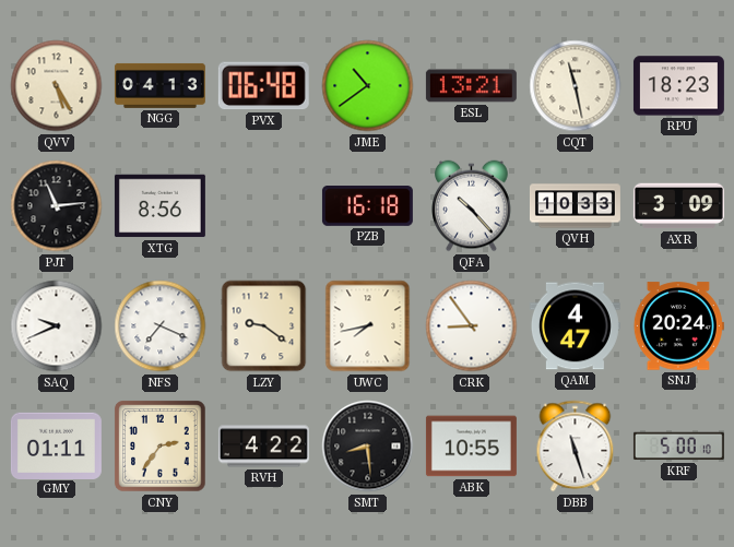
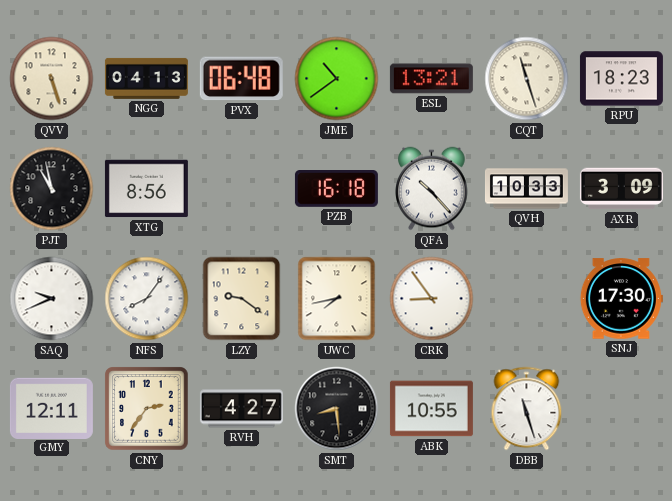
QVV: 5:25 -> 5:27
CQT: 11:28 -> 11:27
PJT: 11:14 -> 10:58
NFS: 7:19 -> 8:06
QAM: 4:47 -> none
SNJ: 20:24 -> 17:30
GMY: 01:11 -> 12:11
RVH: 4:22 -> 4:27
KRF: 5:00 -> none
